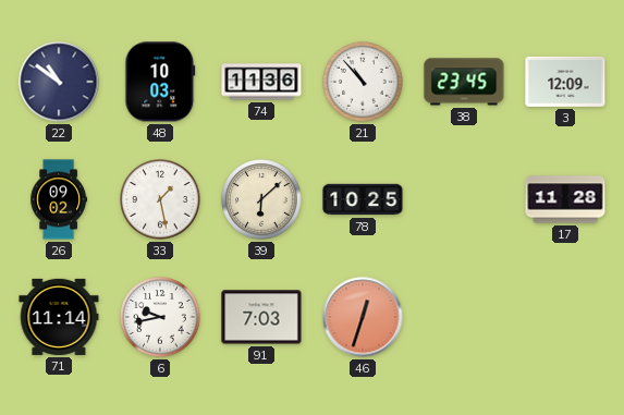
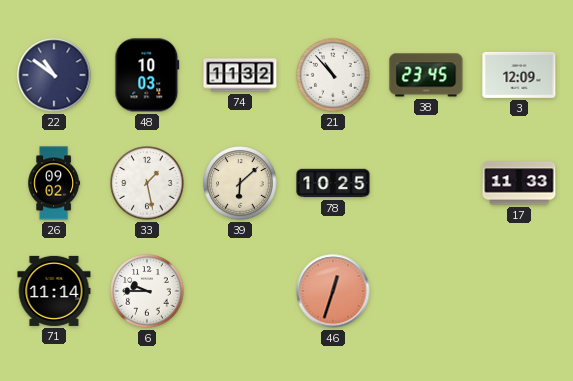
74: 11:36 -> 11:32
17: 11:28 -> 11:33
6: 9:43 -> 9:45
91: 7:03 -> none
